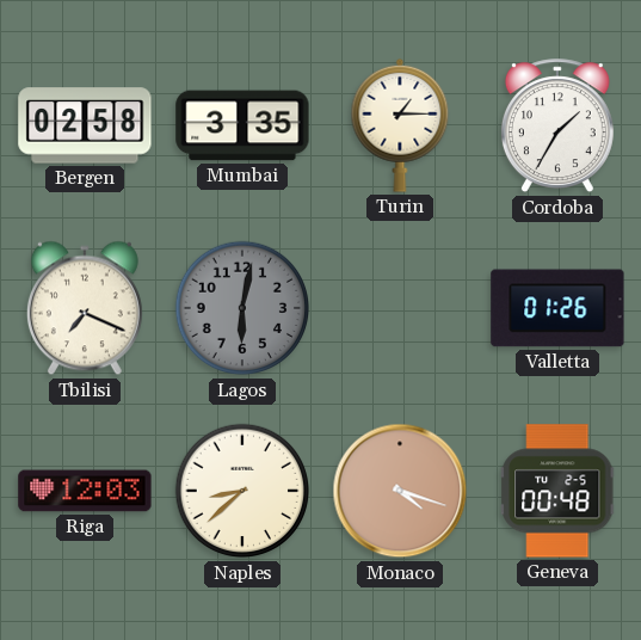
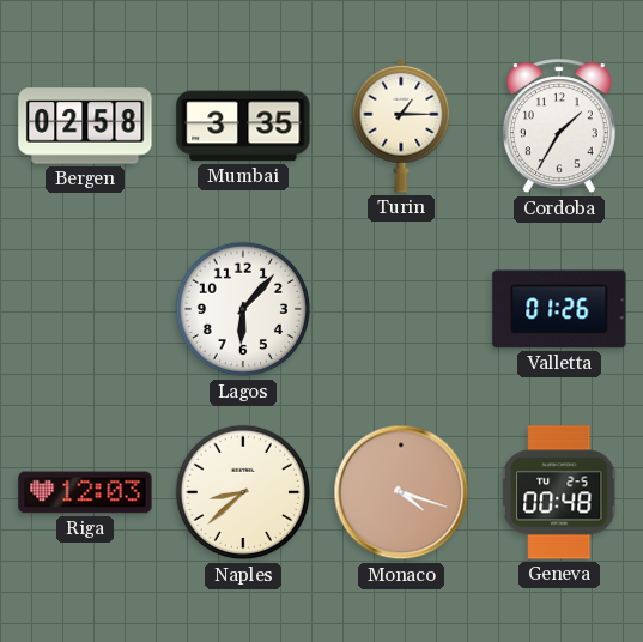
Tbilisi: 7:19 -> none
Lagos: 6:02 -> 6:07
Lagos dial: grey -> white
